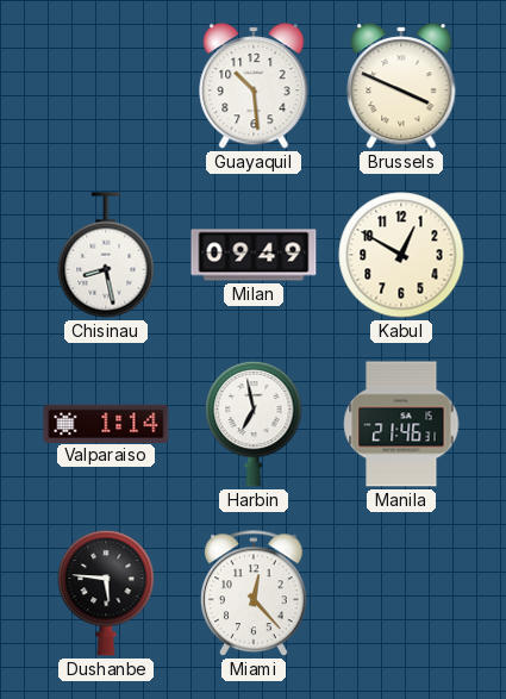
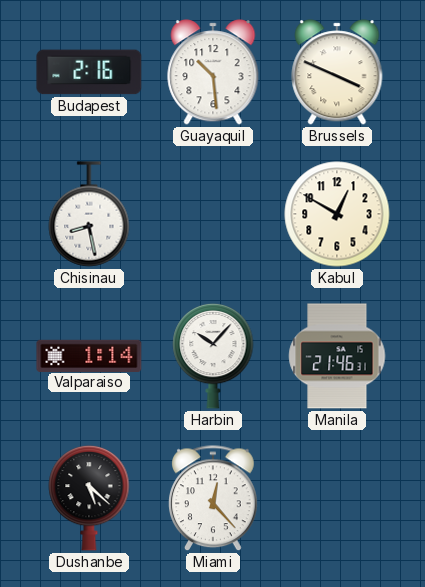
Budapest: none -> 2:16
Milan: 09:49 -> none
Harbin: 6:58 -> 10:07
Dushanbe: 5:46 -> 5:22
